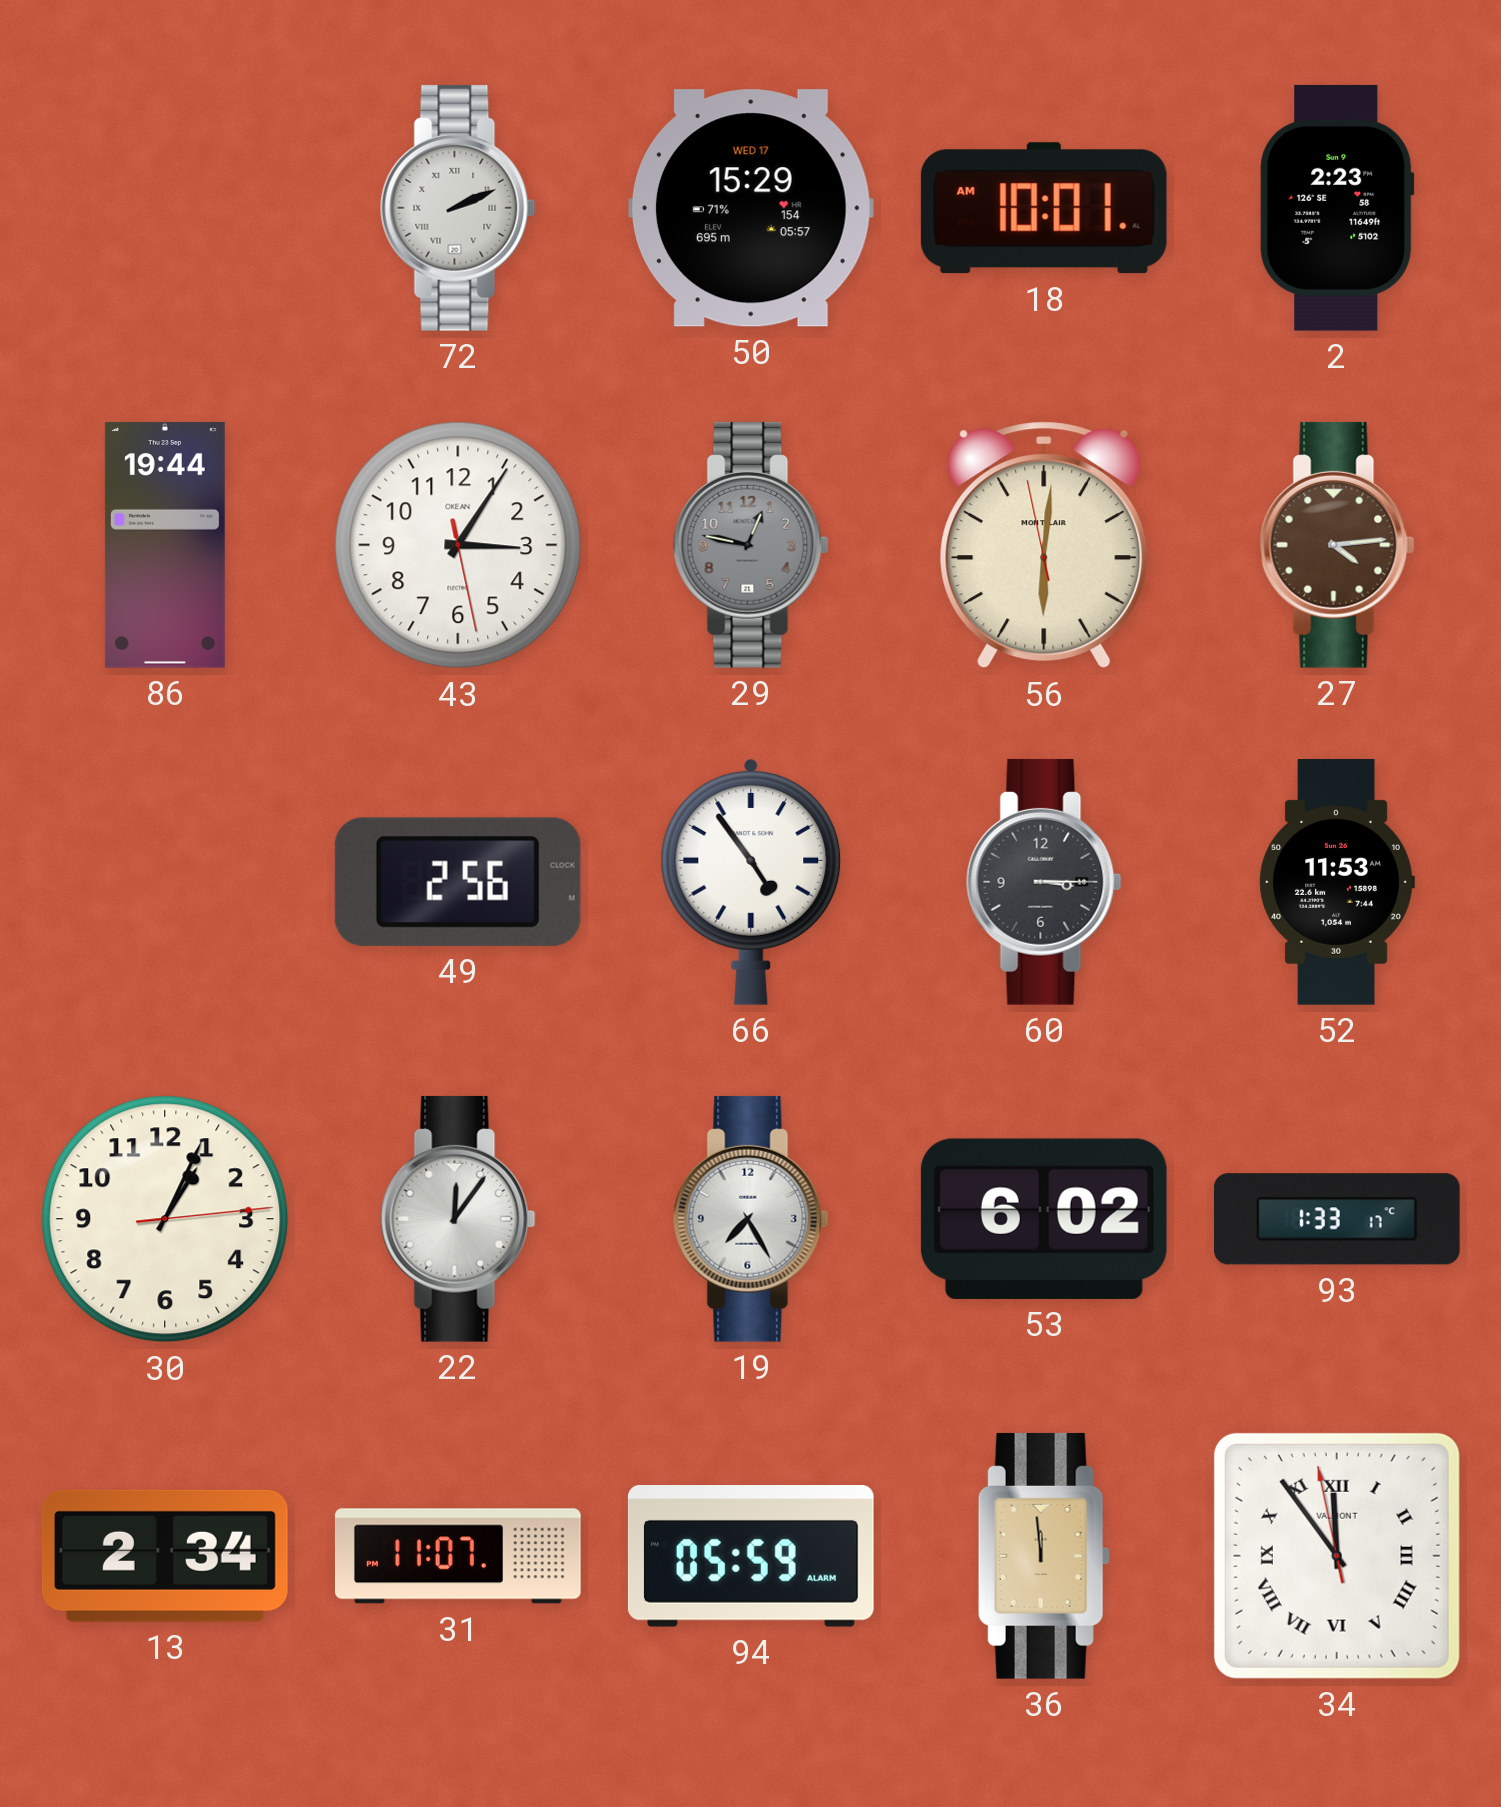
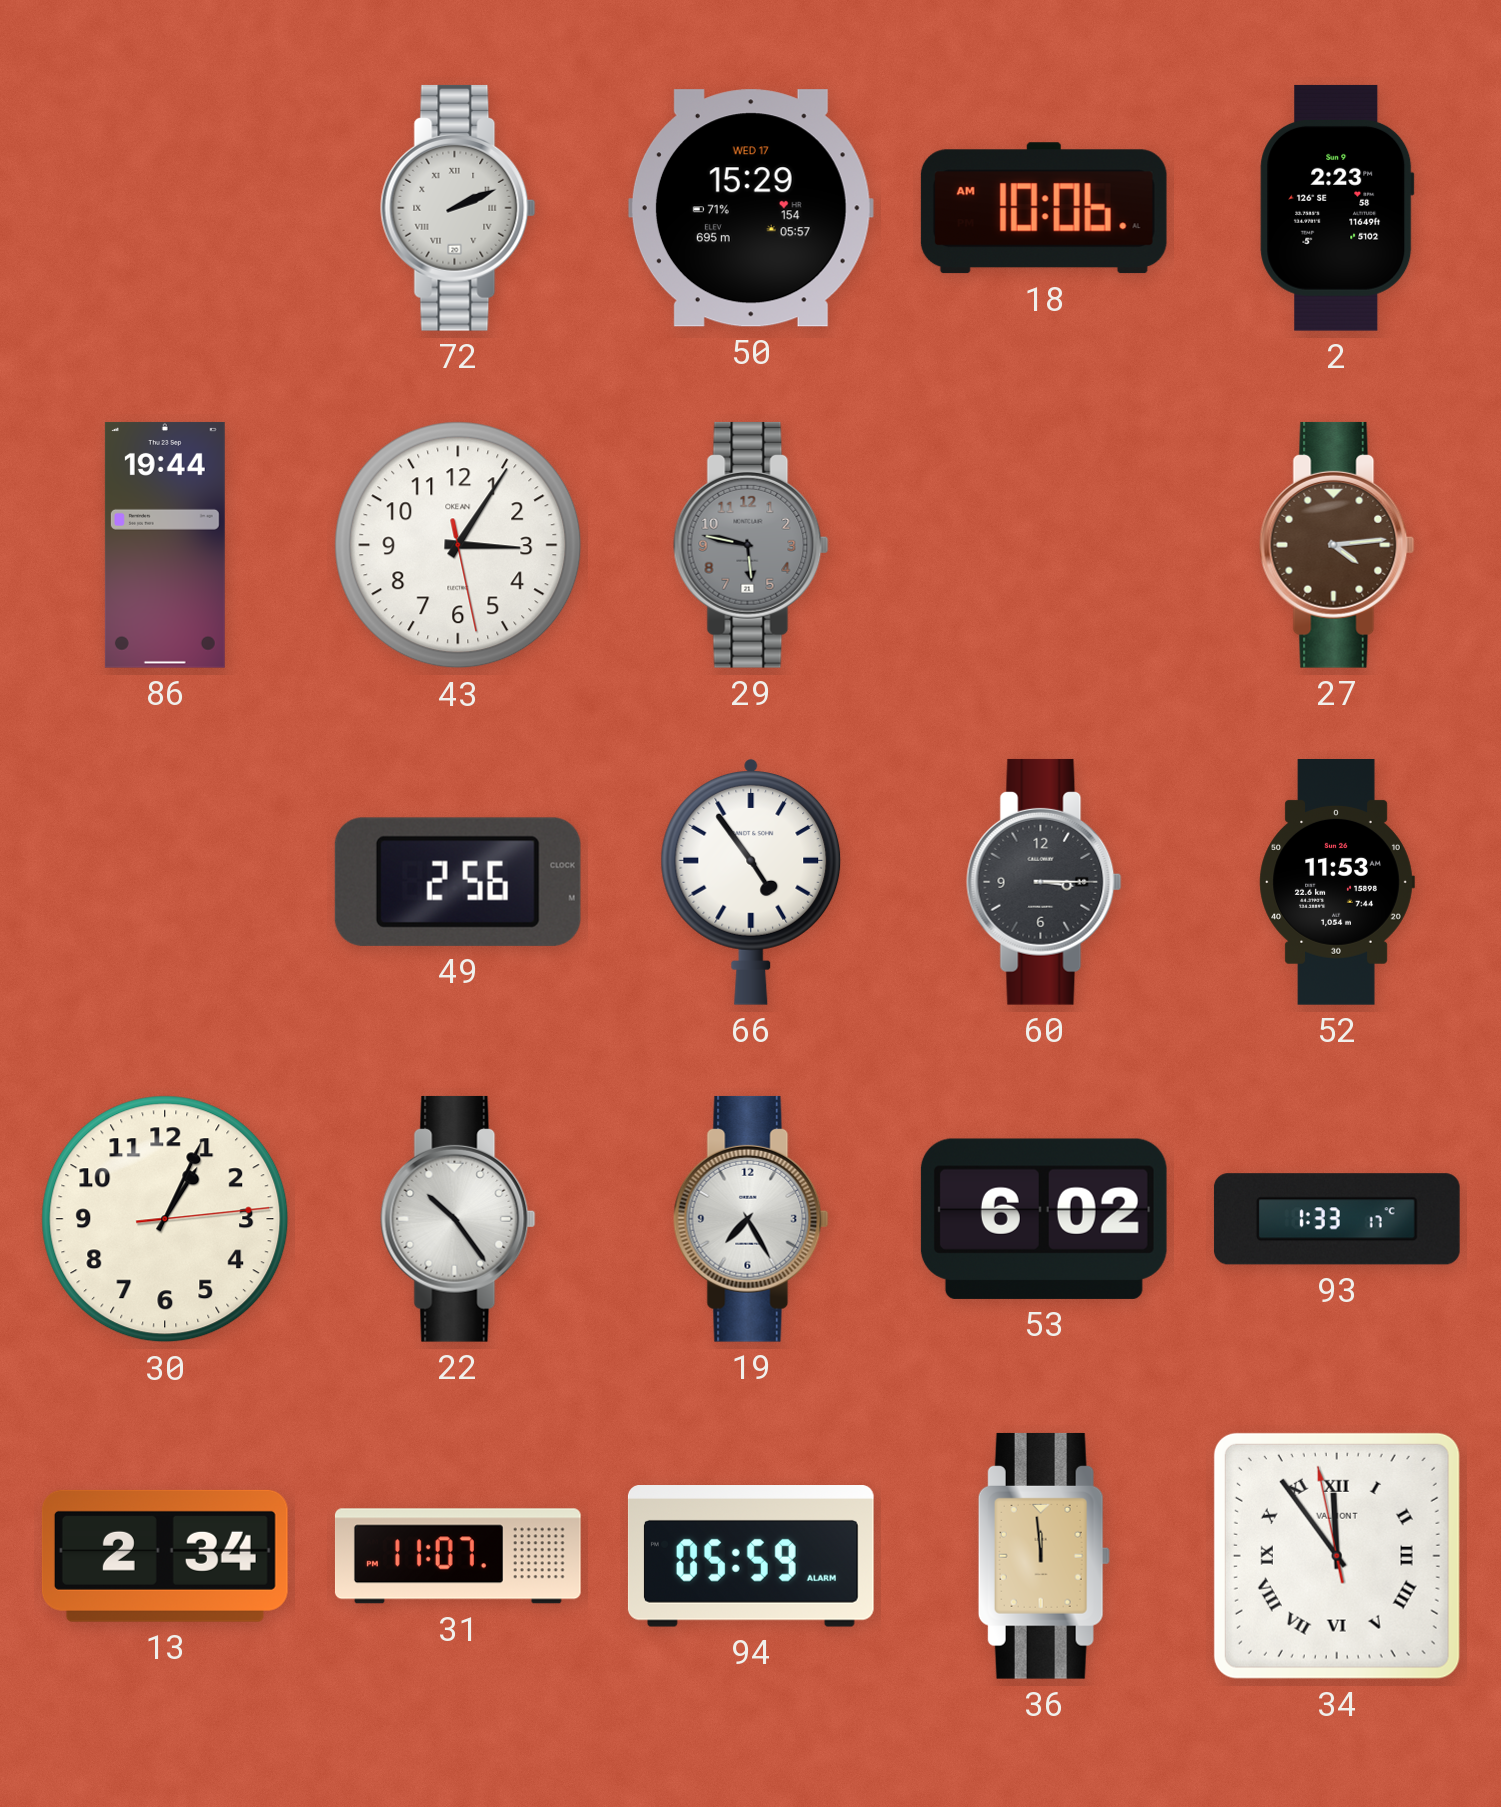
18: 10:01 -> 10:06
29: 12:47 -> 5:47
56: 6:00 -> none
22: 12:06 -> 10:24
